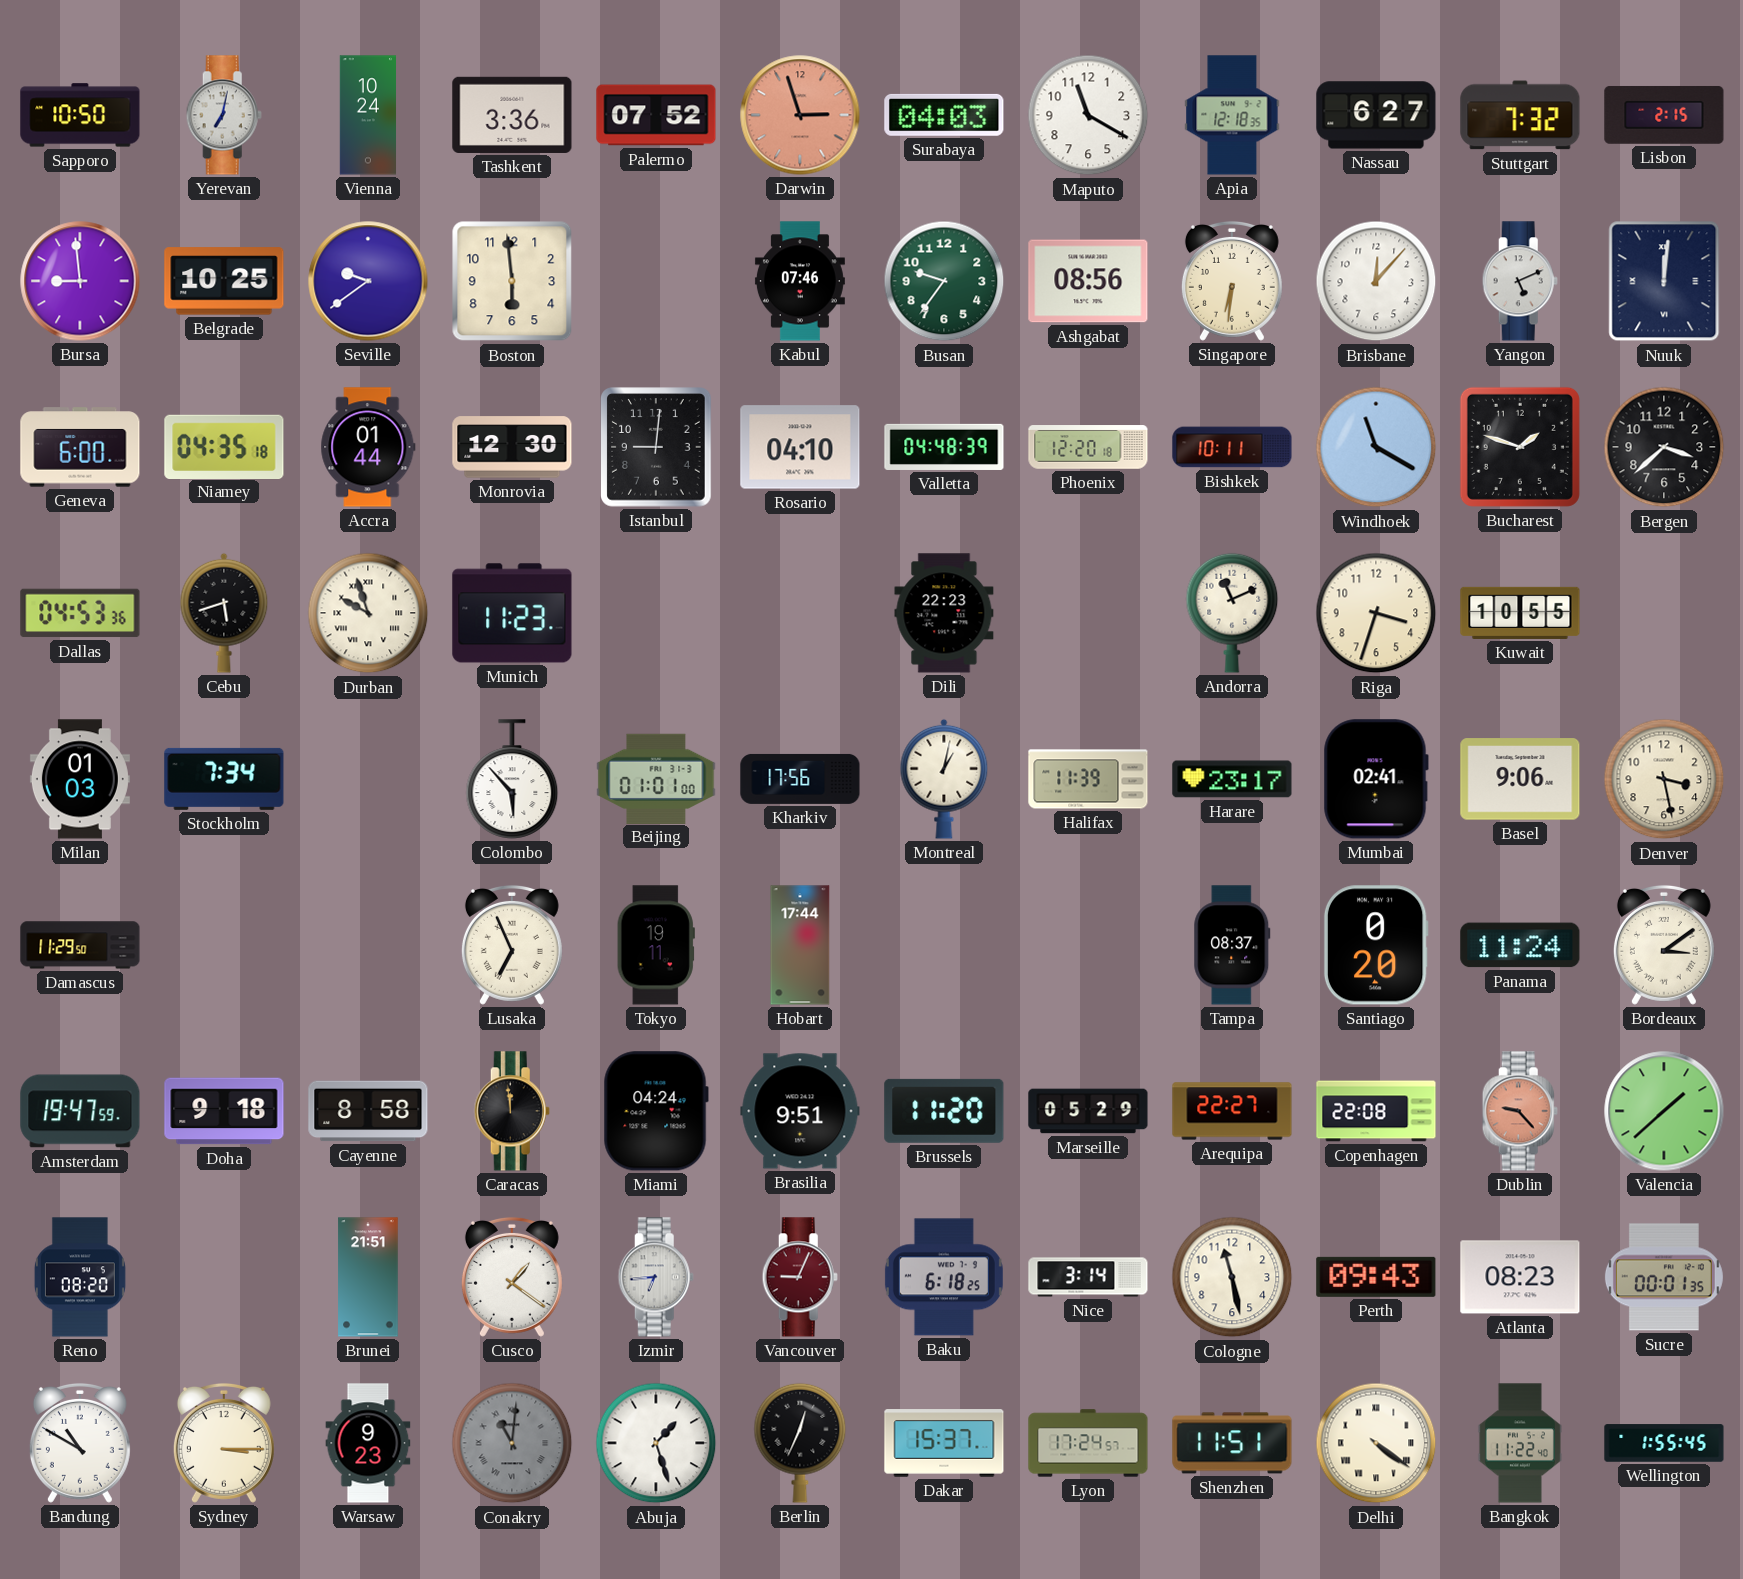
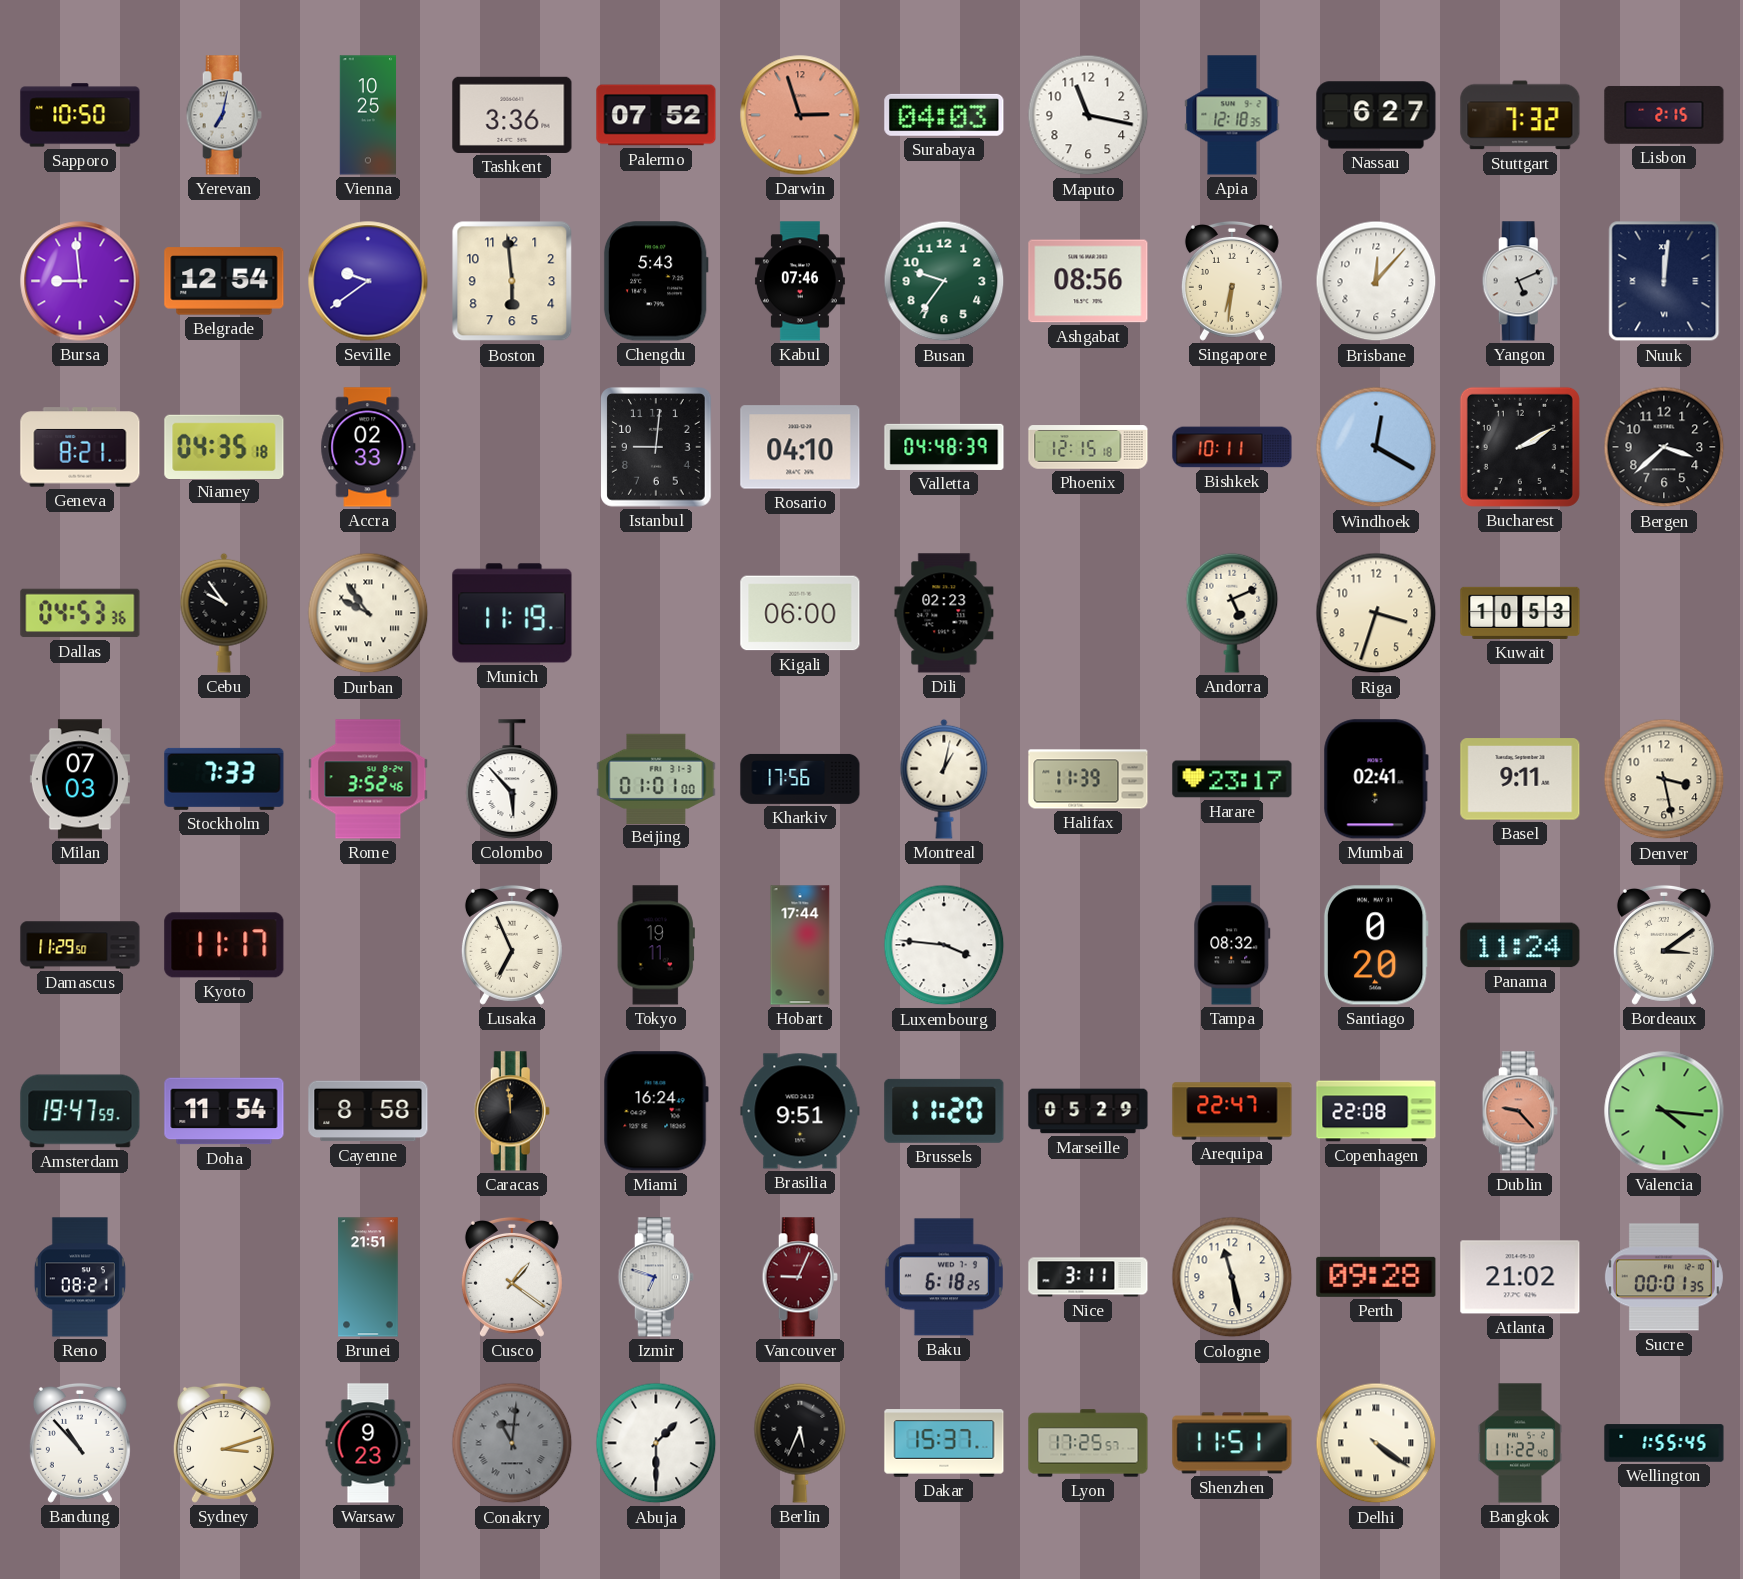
Vienna: 10:24 -> 10:25
Maputo: 11:20 -> 11:17
Belgrade: 10:25 -> 12:54
Chengdu: none -> 5:43
Geneva: 6:00 -> 8:21
Accra: 01:44 -> 02:33
Monrovia: 12:30 -> none
Phoenix: 12:20 -> 12:15
Windhoek: 11:20 -> 12:20
Bucharest: 1:48 -> 2:10
Cebu: 5:42 -> 9:54
Durban: 9:57 -> 9:54
Munich: 11:23 -> 11:19
Kigali: none -> 06:00
Dili: 22:23 -> 02:23
Andorra: 11:11 -> 5:11
Kuwait: 10:55 -> 10:53
Milan: 01:03 -> 07:03
Stockholm: 7:34 -> 7:33
Rome: none -> 3:52
Basel: 9:06 -> 9:11
Kyoto: none -> 11:17
Luxembourg: none -> 3:46
Tampa: 08:37 -> 08:32
Doha: 9:18 -> 11:54
Miami: 04:24 -> 16:24
Arequipa: 22:27 -> 22:47
Valencia: 1:38 -> 4:16
Reno: 08:20 -> 08:21
Izmir: 6:44 -> 6:48
Nice: 3:14 -> 3:11
Perth: 09:43 -> 09:28
Atlanta: 08:23 -> 21:02
Bandung: 10:50 -> 10:53
Sydney: 3:15 -> 3:12
Abuja: 1:27 -> 1:30
Berlin: 12:34 -> 5:34
Lyon: 17:24 -> 17:25
